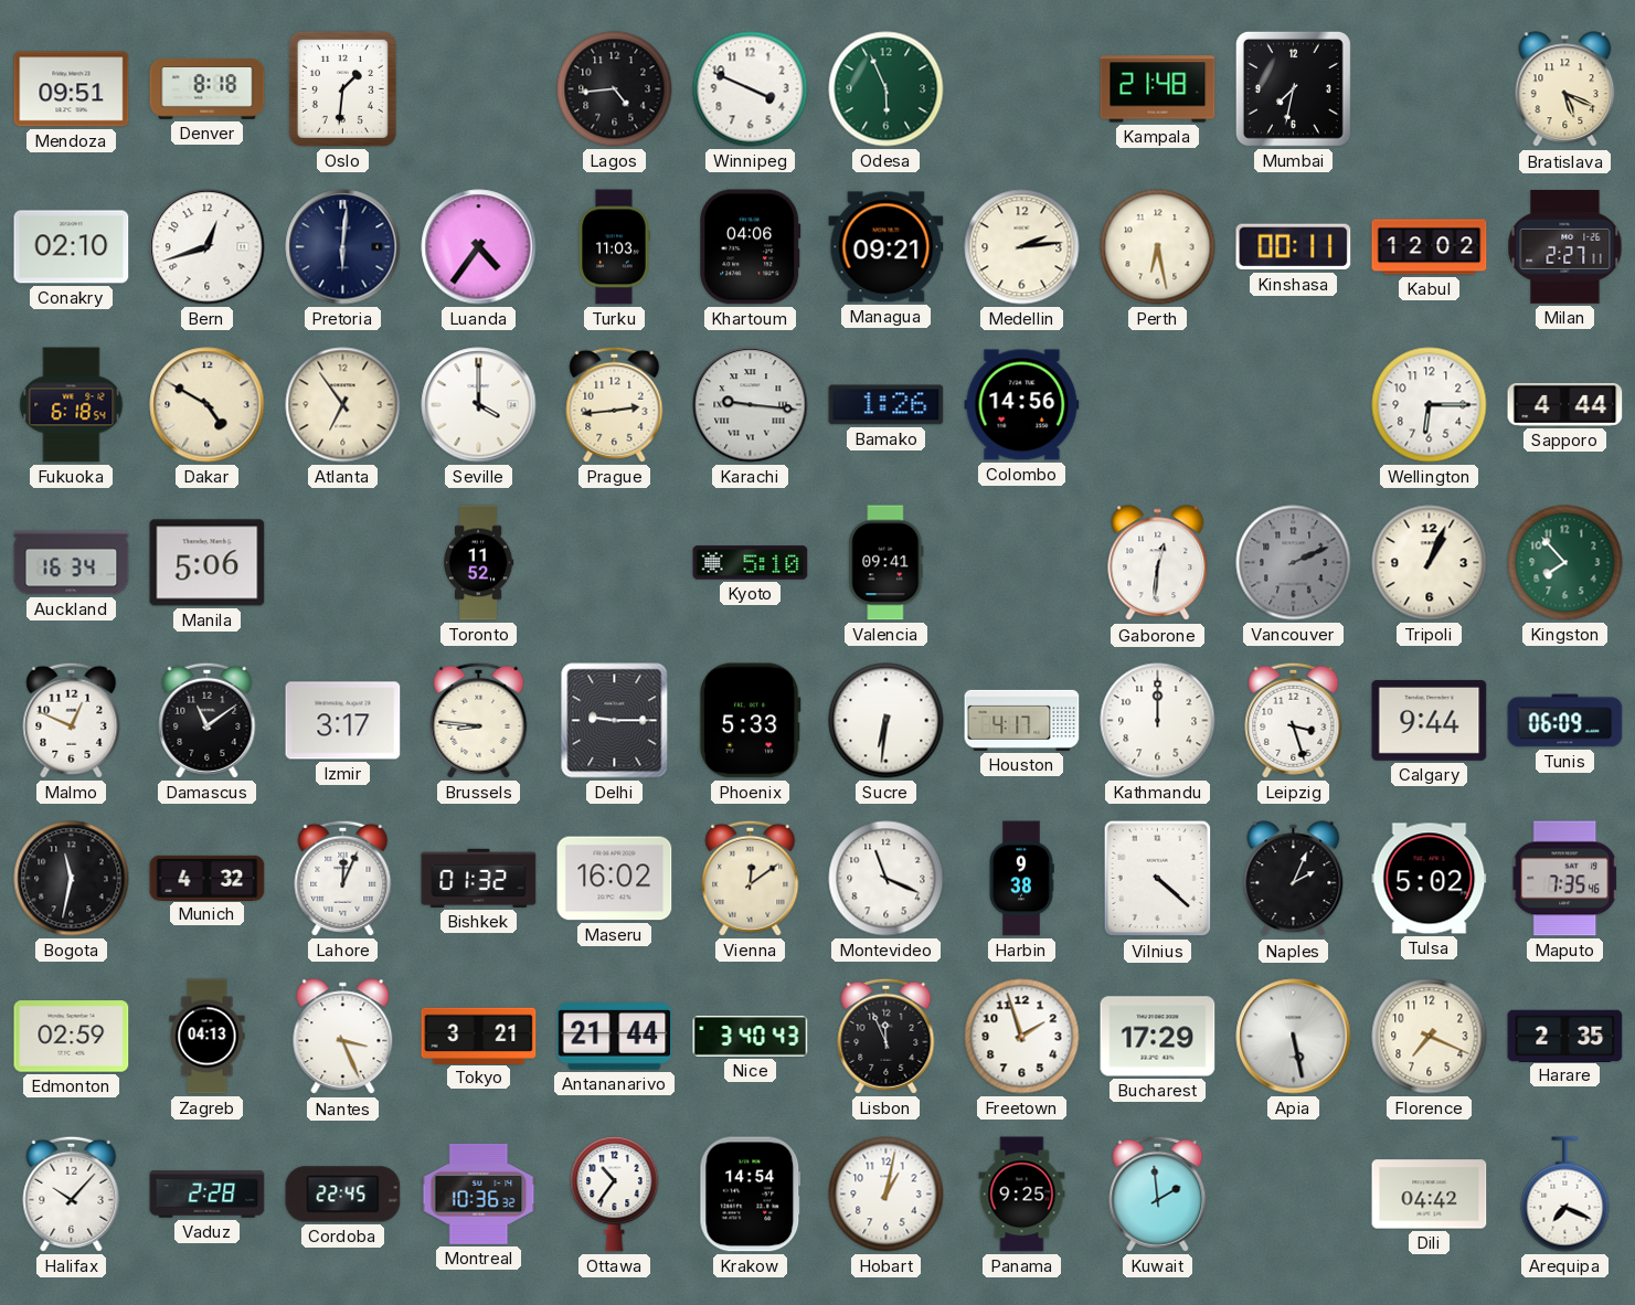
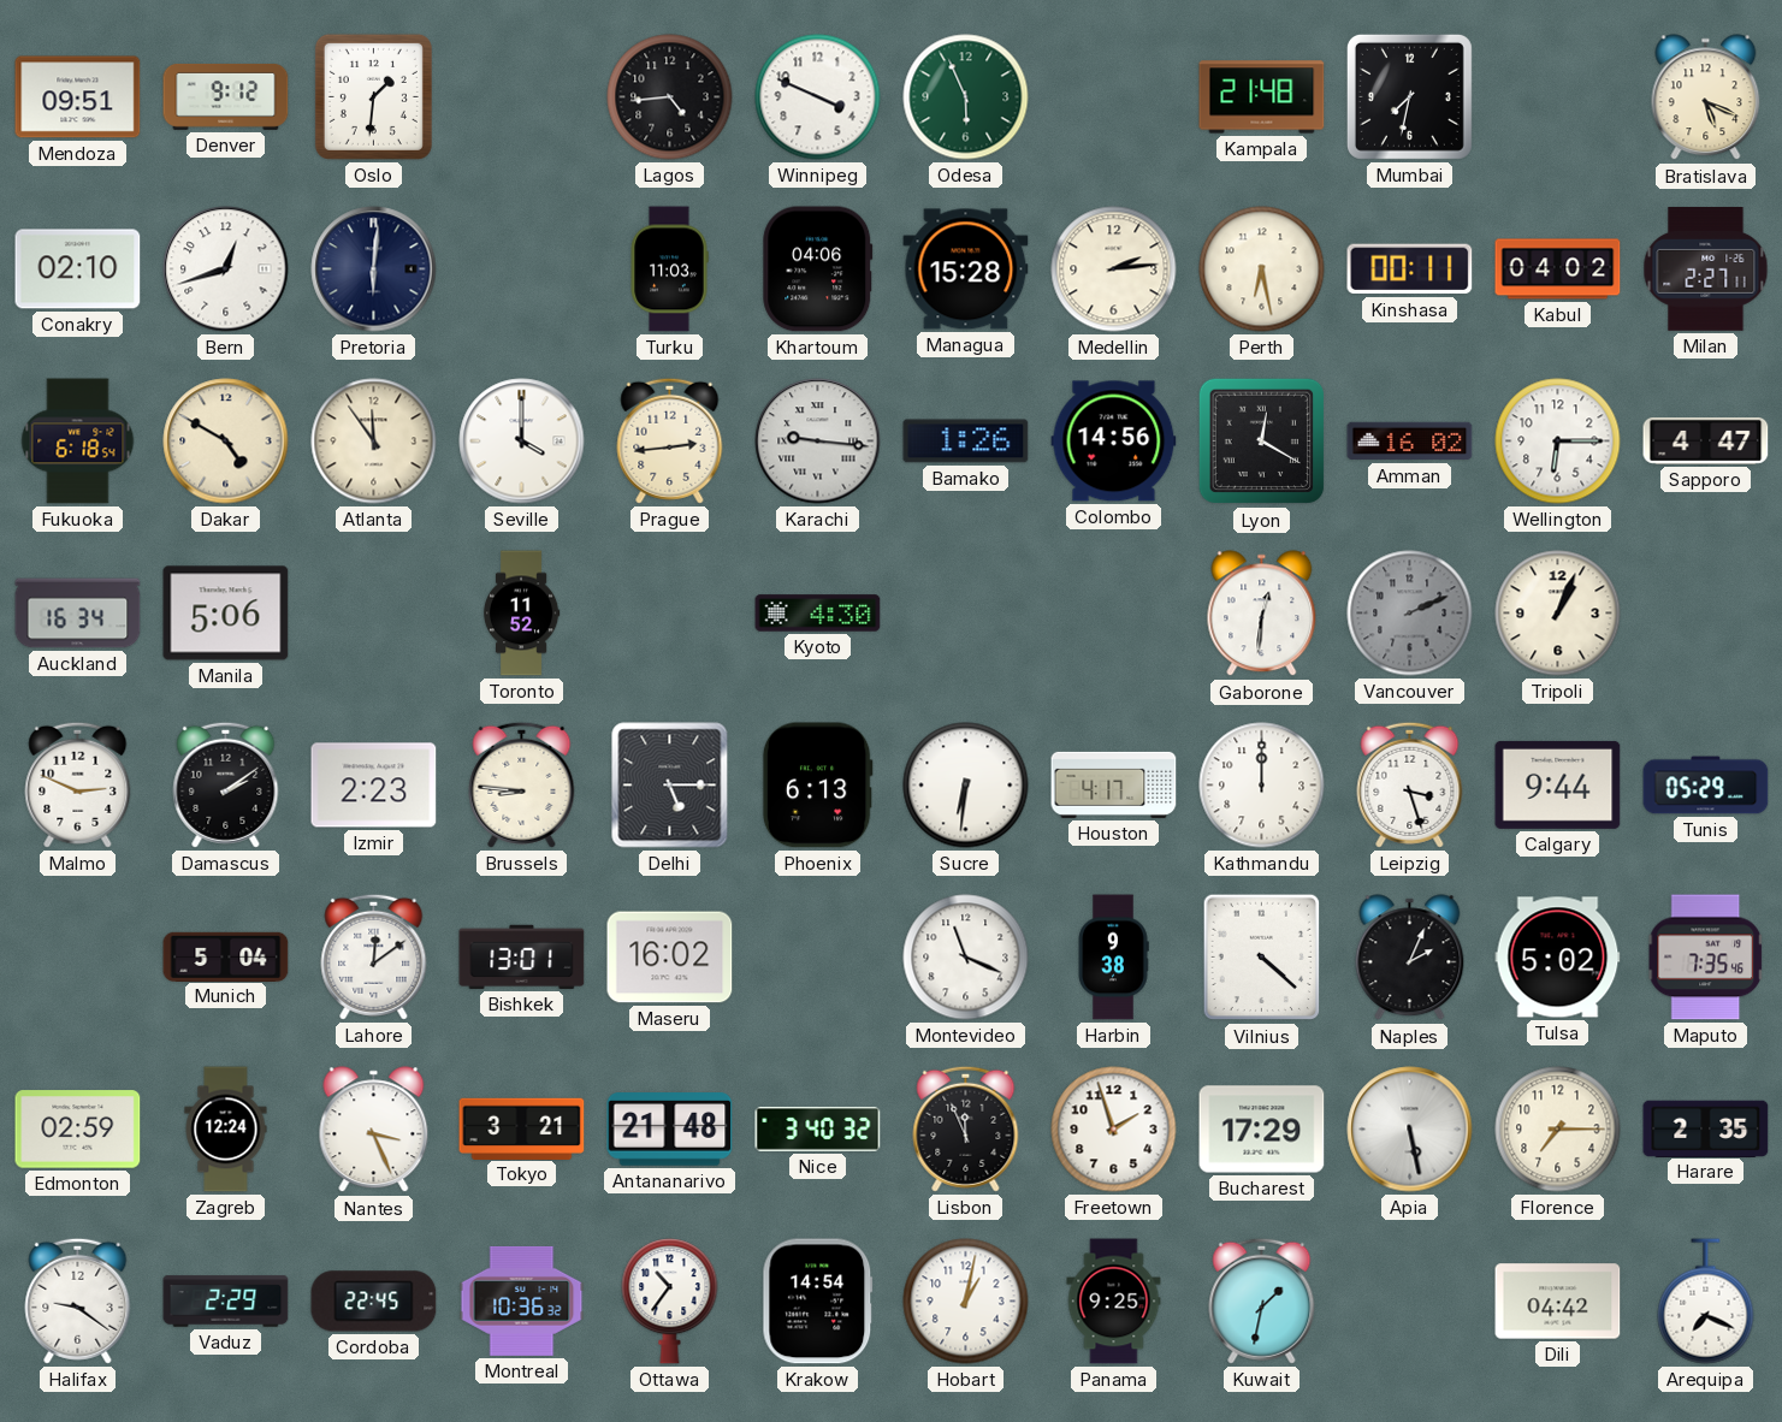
Denver: 8:18 -> 9:12
Luanda: 4:36 -> none
Managua: 09:21 -> 15:28
Kabul: 12:02 -> 04:02
Atlanta: 6:54 -> 11:54
Lyon: none -> 12:20
Amman: none -> 16:02
Sapporo: 4:44 -> 4:47
Kyoto: 5:10 -> 4:30
Valencia: 09:41 -> none
Kingston: 7:53 -> none
Malmo: 12:49 -> 2:49
Damascus: 11:09 -> 2:09
Izmir: 3:17 -> 2:23
Delhi: 9:15 -> 5:15
Phoenix: 5:33 -> 6:13
Tunis: 06:09 -> 05:29
Bogota: 11:32 -> none
Munich: 4:32 -> 5:04
Lahore: 12:04 -> 12:09
Bishkek: 01:32 -> 13:01
Vienna: 12:09 -> none
Zagreb: 04:13 -> 12:24
Antananarivo: 21:44 -> 21:48
Nice: 3:40:43 -> 3:40:32
Florence: 7:19 -> 7:15
Halifax: 10:07 -> 9:21
Vaduz: 2:28 -> 2:29
Kuwait: 1:59 -> 1:32
